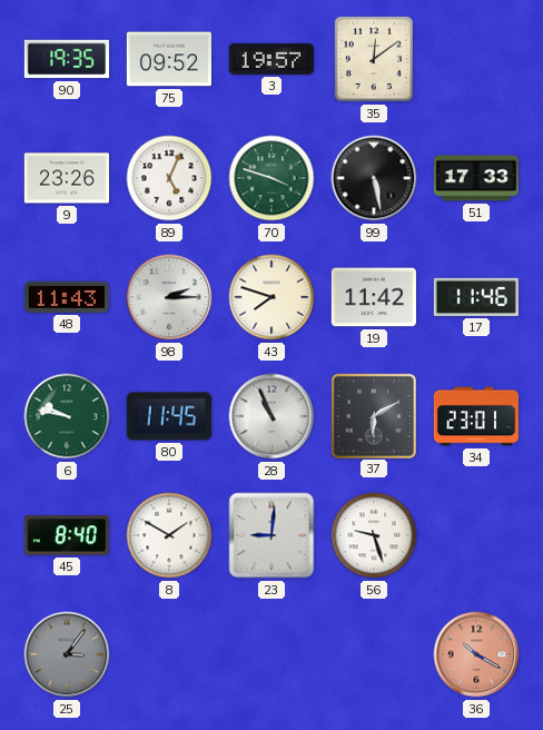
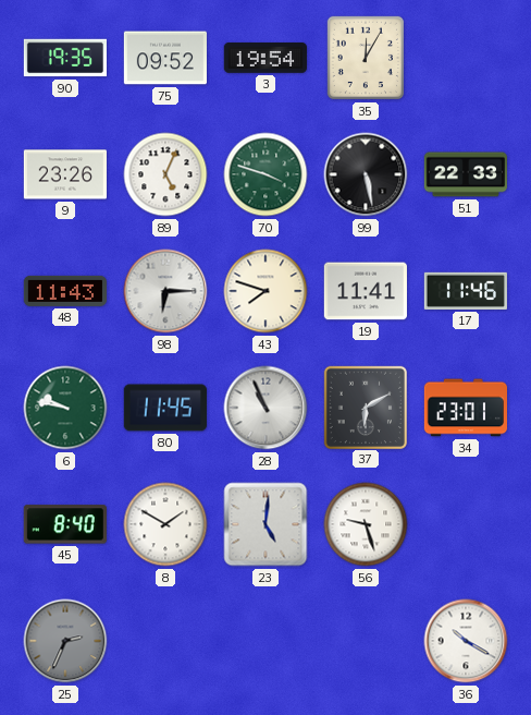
3: 19:57 -> 19:54
35: 12:09 -> 12:05
51: 17:33 -> 22:33
98: 2:15 -> 6:15
19: 11:42 -> 11:41
23: 9:01 -> 5:01
25: 3:06 -> 2:34
36 dial: salmon -> white
